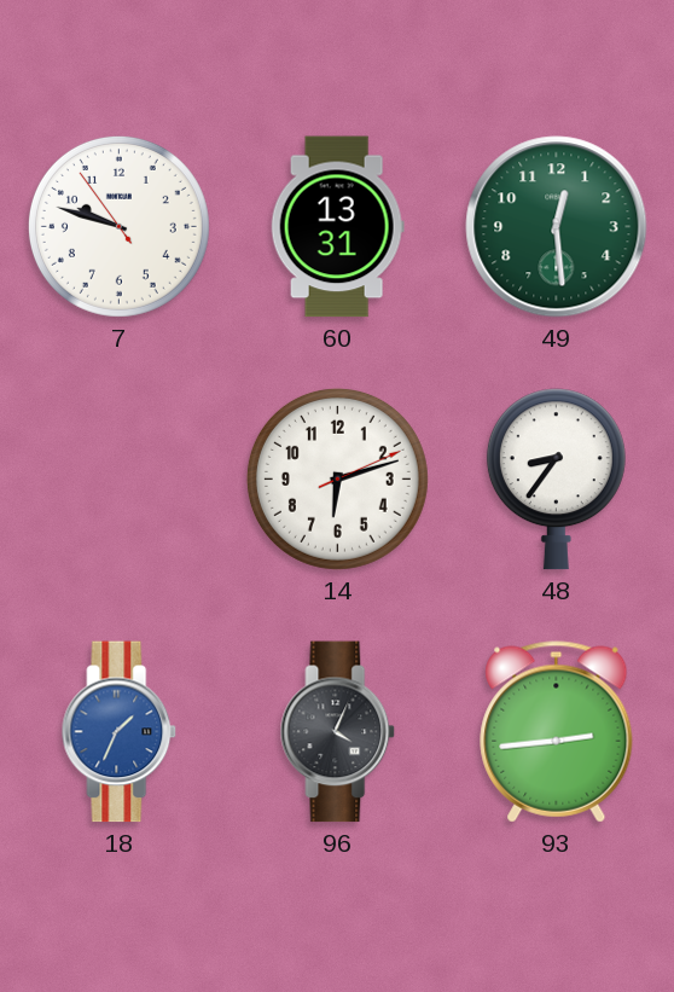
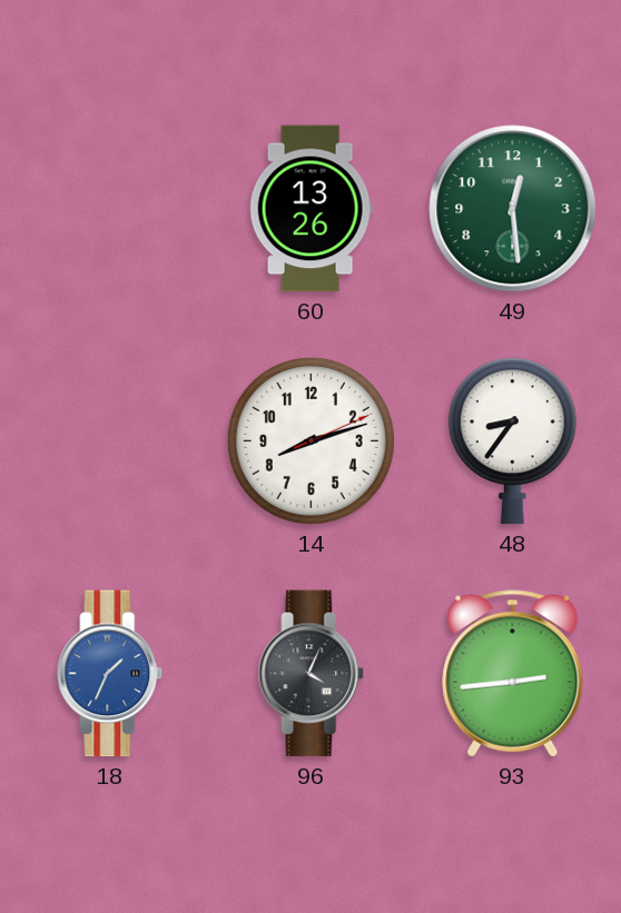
7: 9:47 -> none
60: 13:31 -> 13:26
14: 6:12 -> 8:12
